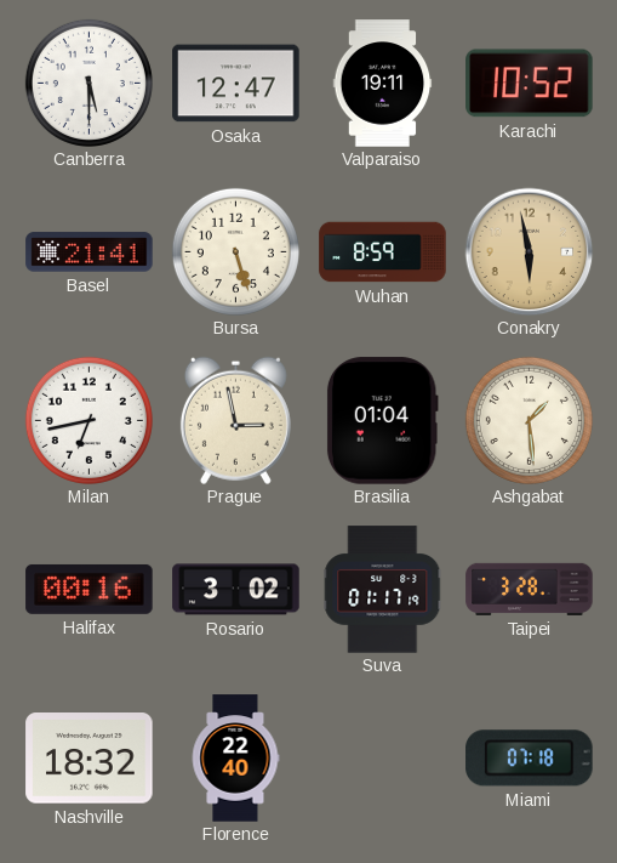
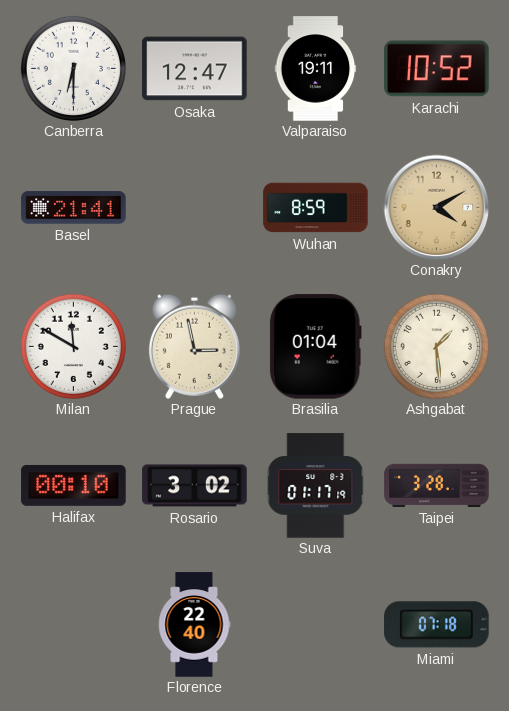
Canberra: 5:30 -> 6:30
Bursa: 5:27 -> none
Conakry: 5:58 -> 4:10
Milan: 6:43 -> 11:50
Halifax: 00:16 -> 00:10
Nashville: 18:32 -> none
